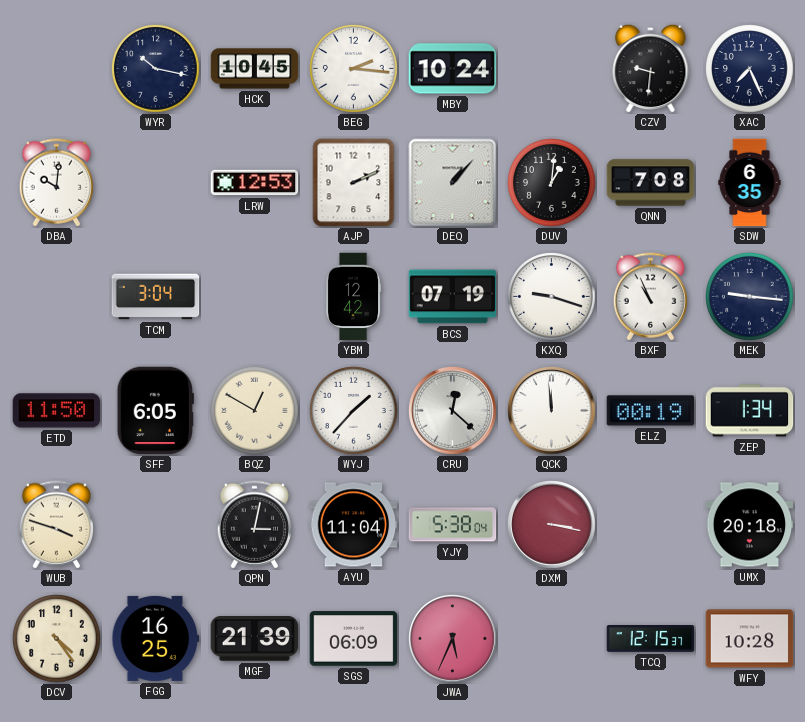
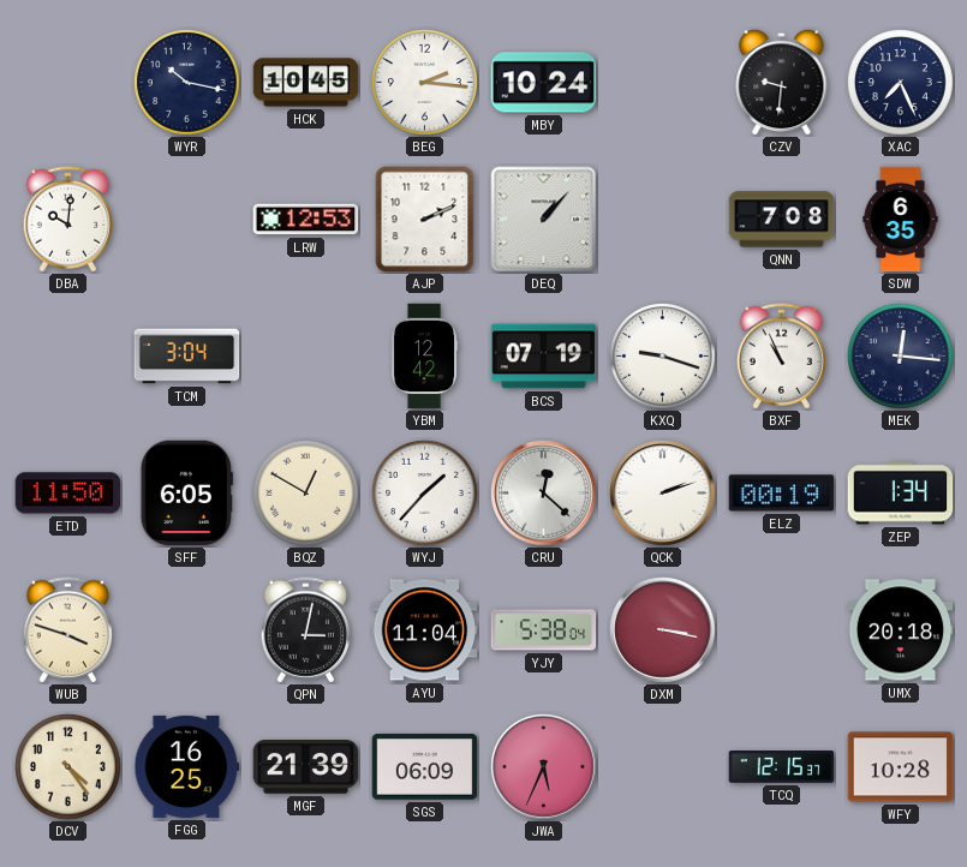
DUV: 1:01 -> none
MEK: 9:16 -> 12:16
QCK: 11:59 -> 2:12
